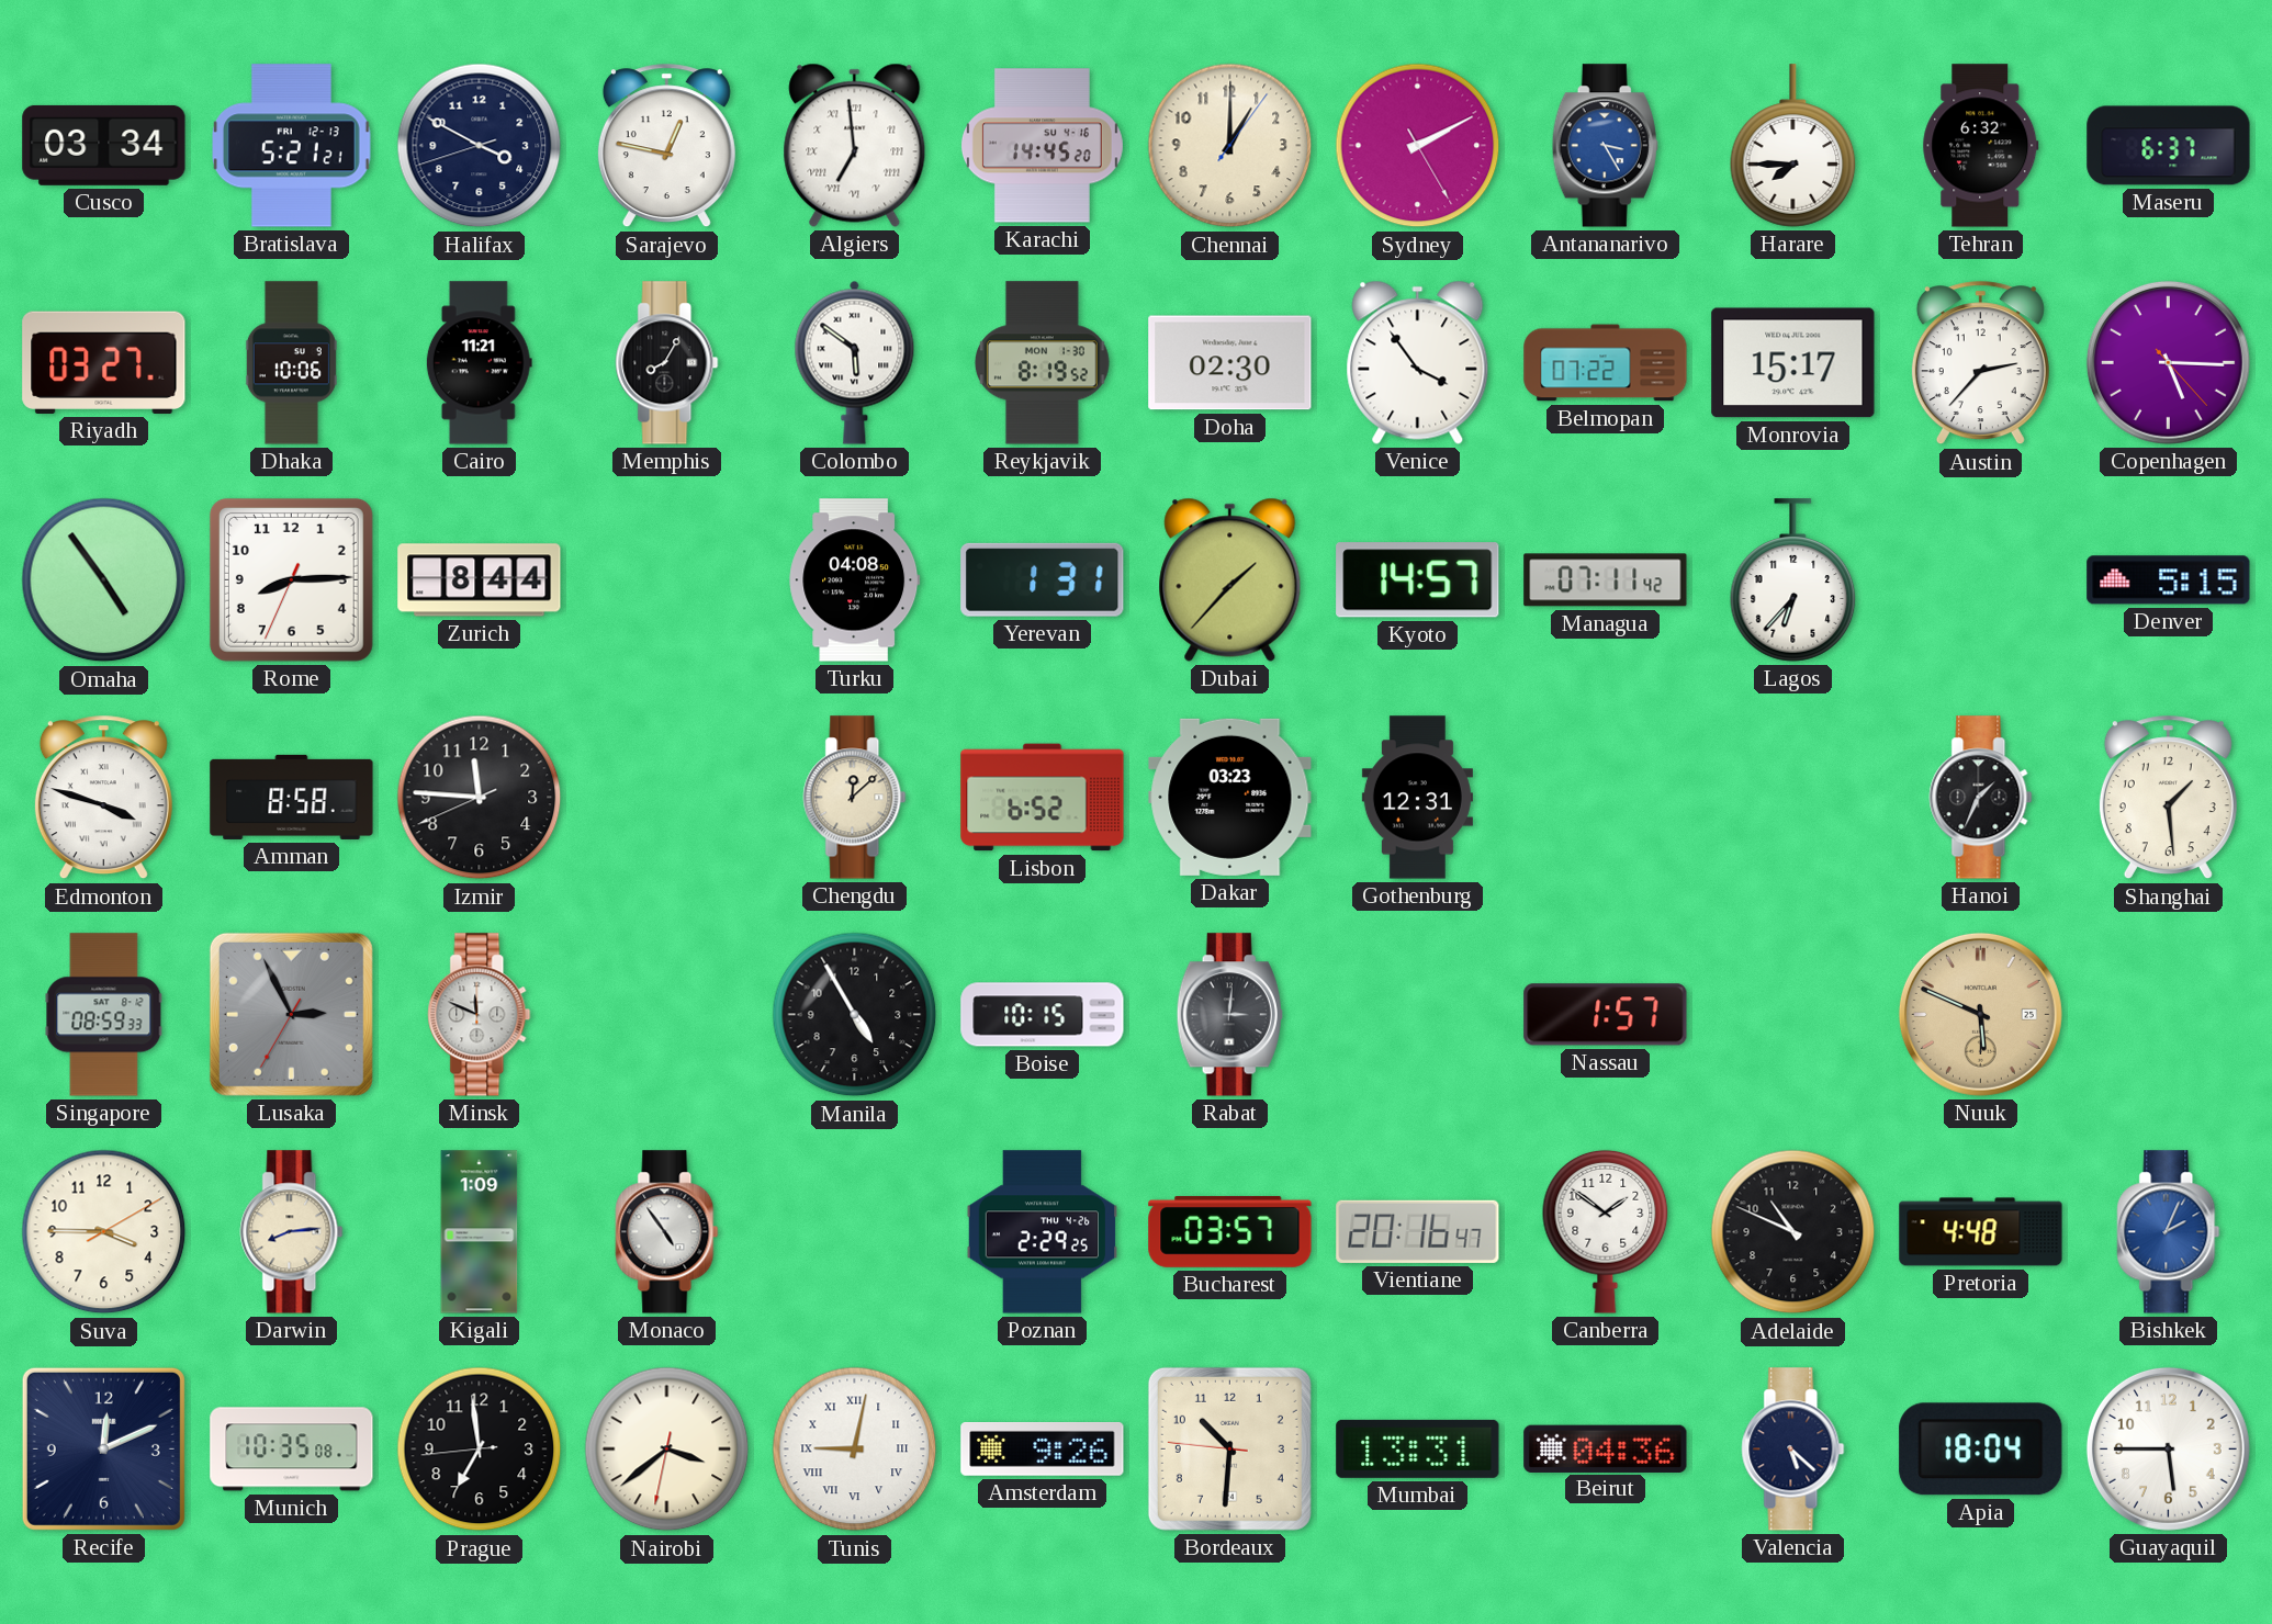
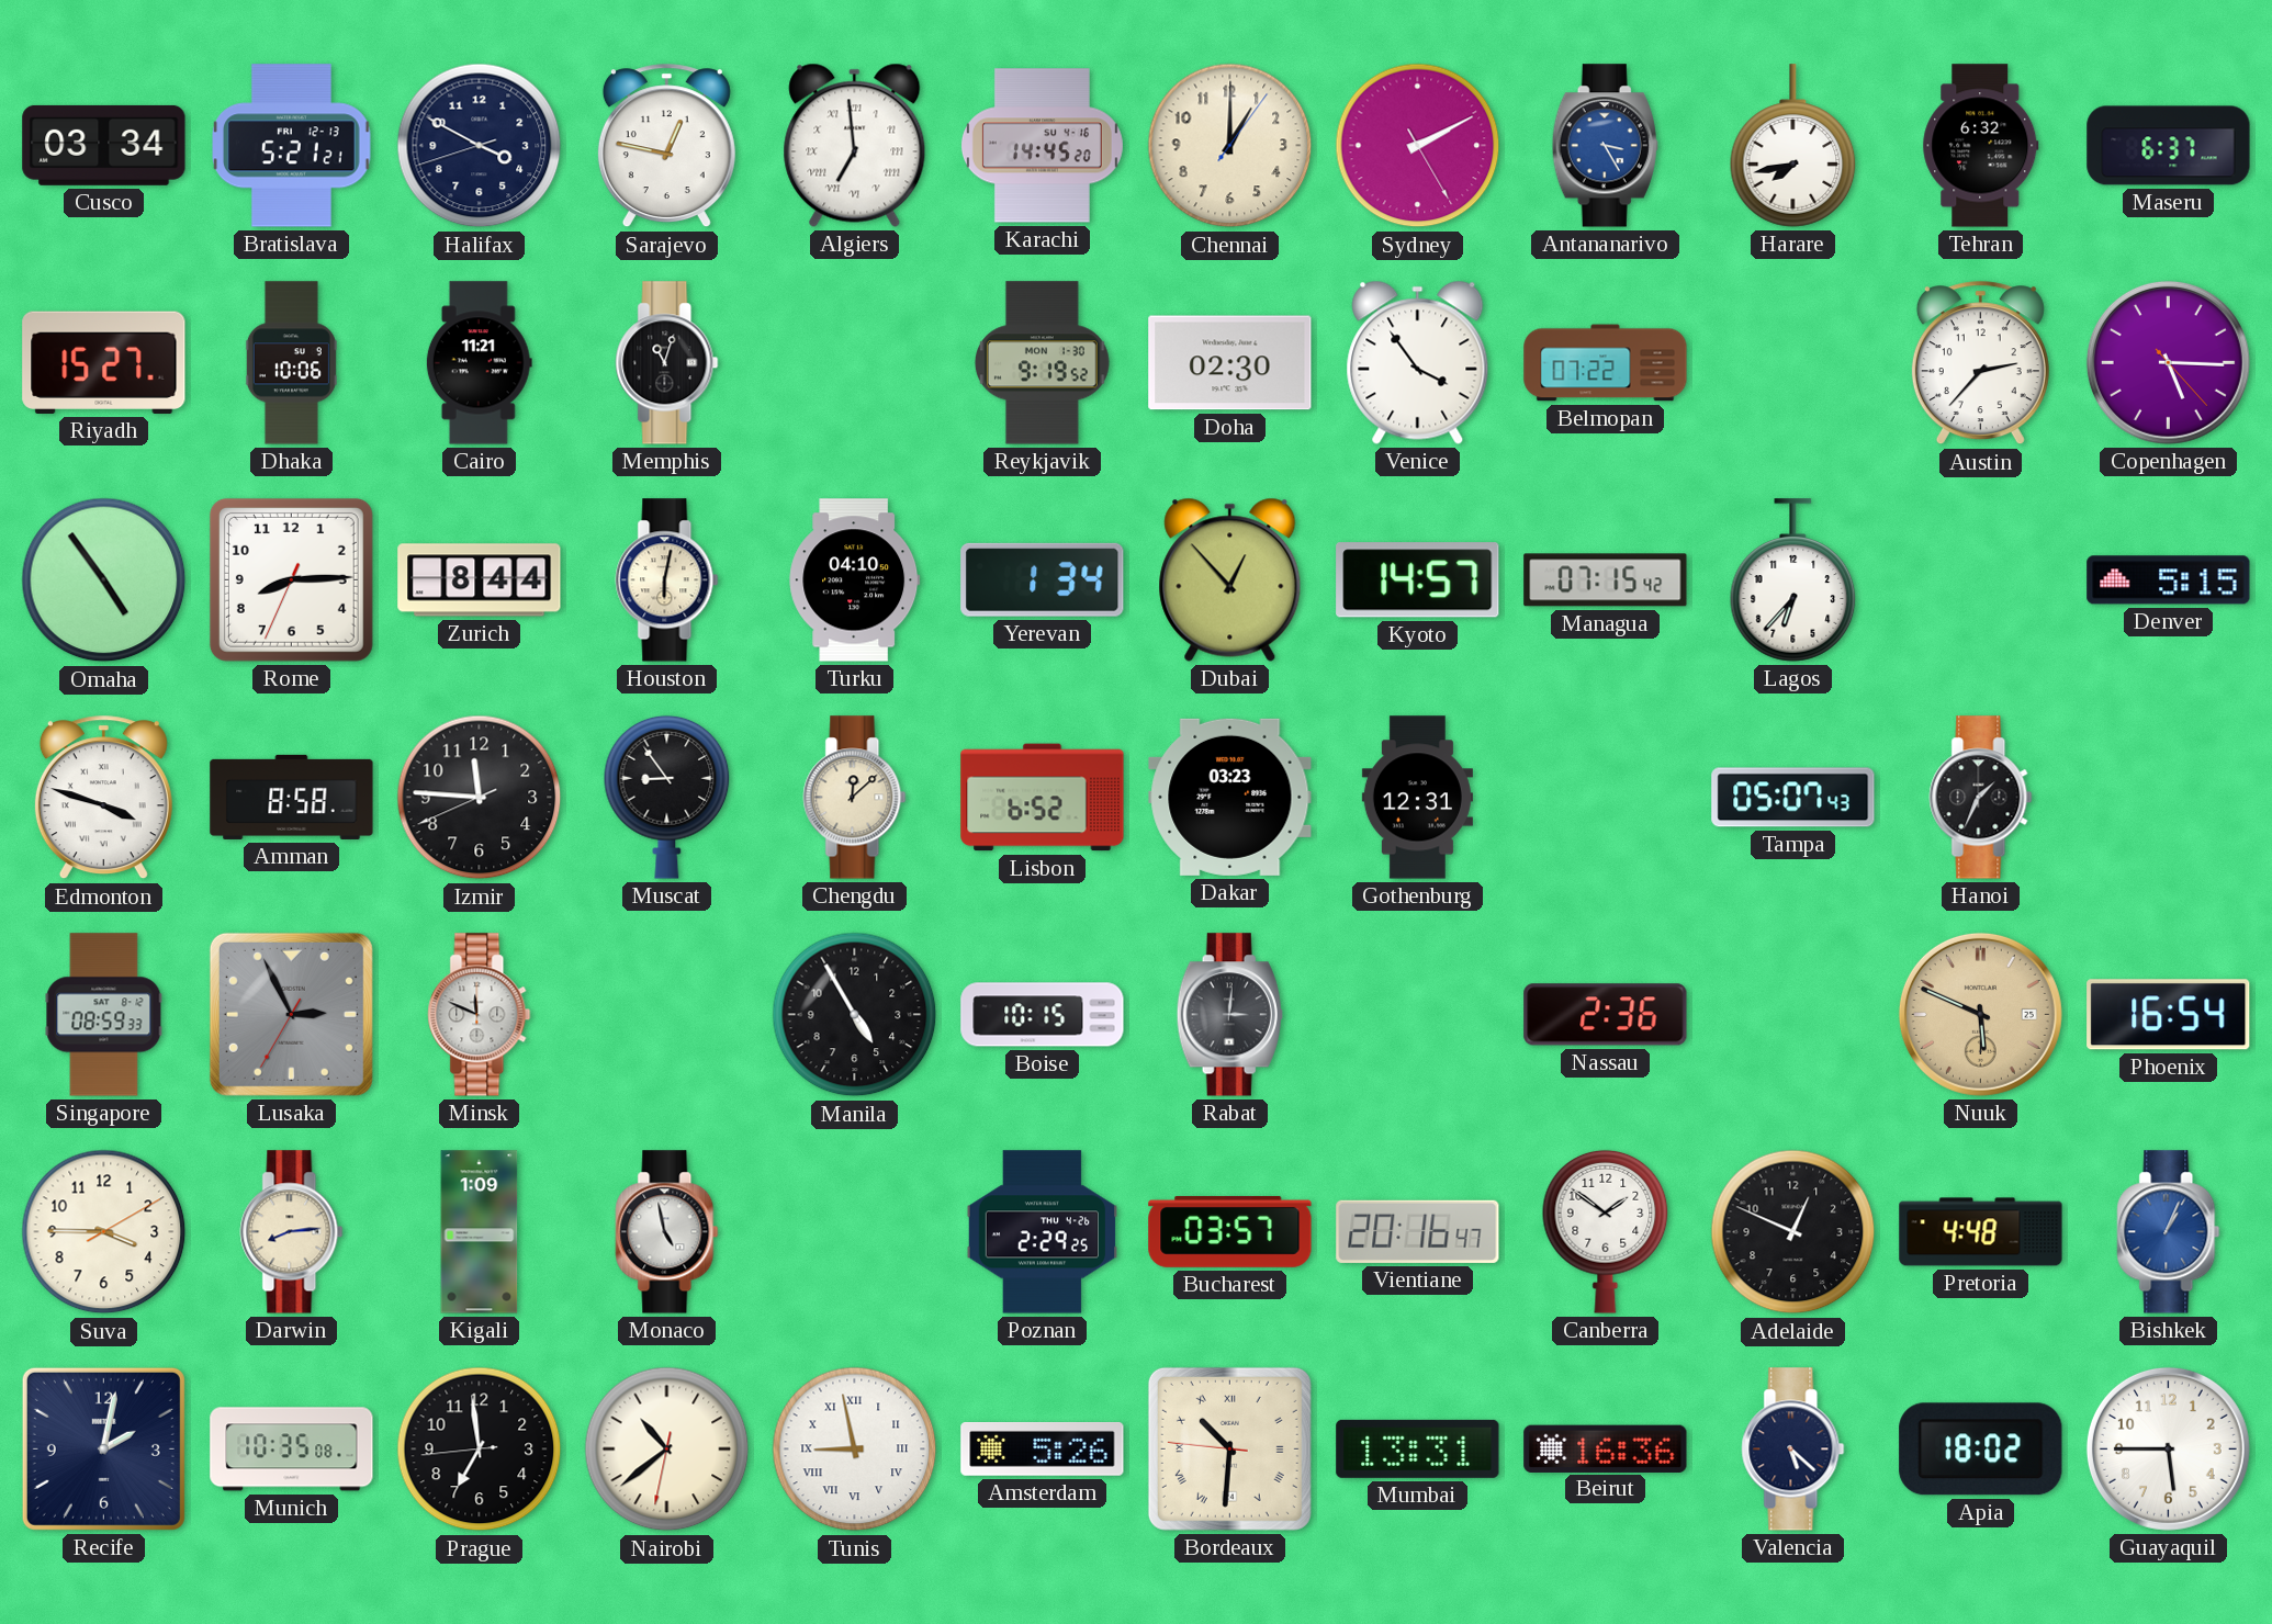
Harare: 7:45 -> 7:43
Riyadh: 03:27 -> 15:27
Memphis: 8:05 -> 11:03
Colombo: 5:51 -> none
Reykjavik: 8:19 -> 9:19
Monrovia: 15:17 -> none
Houston: none -> 6:02
Turku: 04:08 -> 04:10
Yerevan: 1:31 -> 1:34
Dubai: 1:37 -> 12:53
Managua: 07:11 -> 07:15
Muscat: none -> 8:54
Tampa: none -> 05:07
Shanghai: 1:29 -> none
Nassau: 1:57 -> 2:36
Phoenix: none -> 16:54
Monaco: 4:54 -> 4:58
Adelaide: 10:49 -> 12:49
Bishkek: 2:04 -> 1:04
Recife: 12:11 -> 2:02
Nairobi: 3:38 -> 10:38
Tunis: 9:02 -> 8:58
Amsterdam: 9:26 -> 5:26
Bordeaux numerals: Arabic -> Roman
Beirut: 04:36 -> 16:36
Apia: 18:04 -> 18:02
